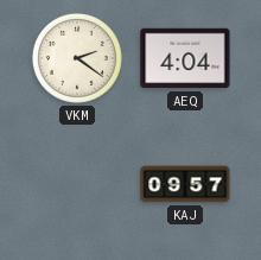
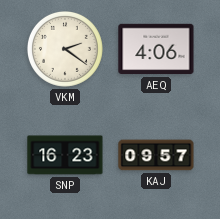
AEQ: 4:04 -> 4:06
SNP: none -> 16:23
